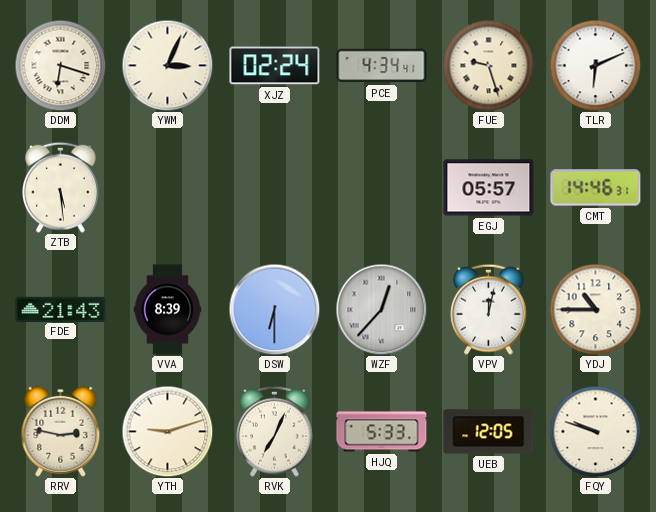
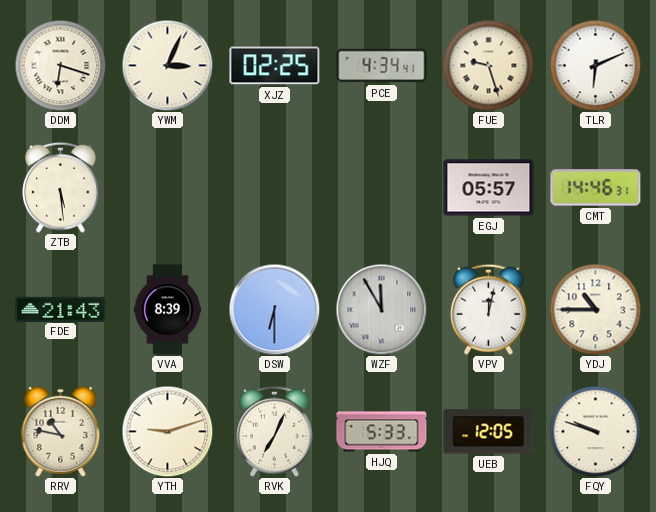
XJZ: 02:24 -> 02:25
WZF: 12:37 -> 11:55
RRV: 2:47 -> 10:47
